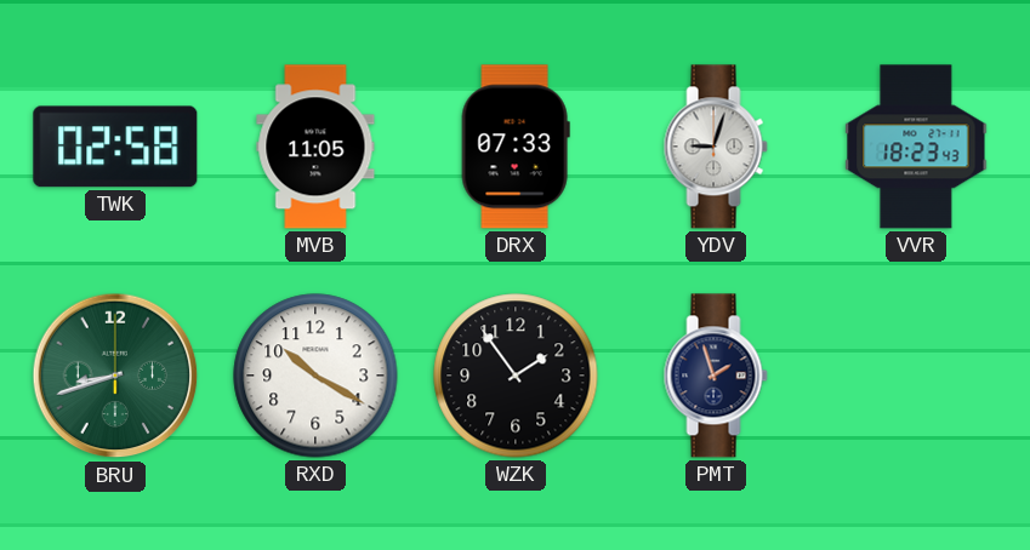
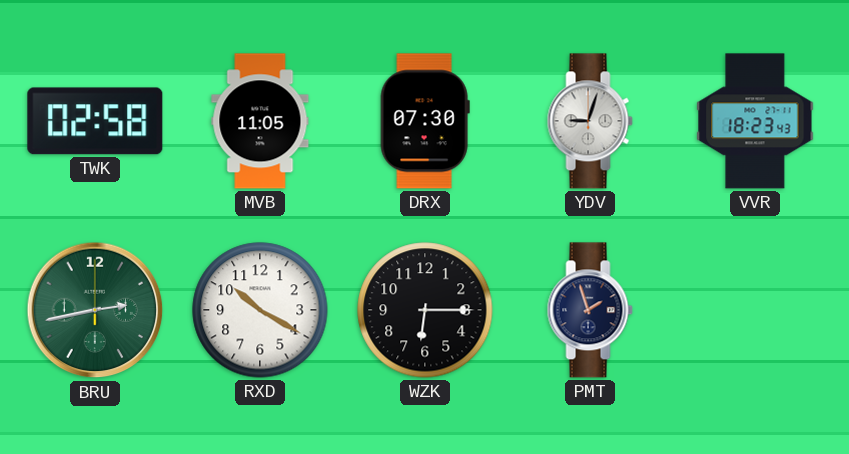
DRX: 07:33 -> 07:30
BRU: 8:42 -> 2:43
WZK: 1:54 -> 6:15
